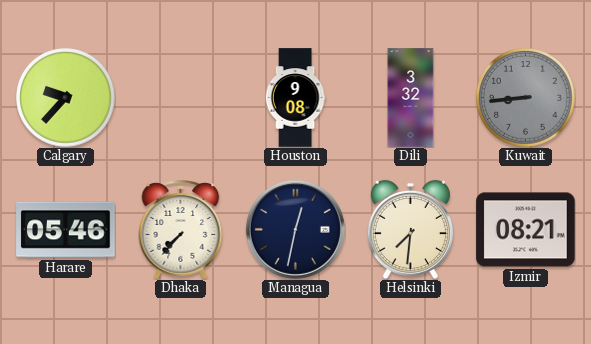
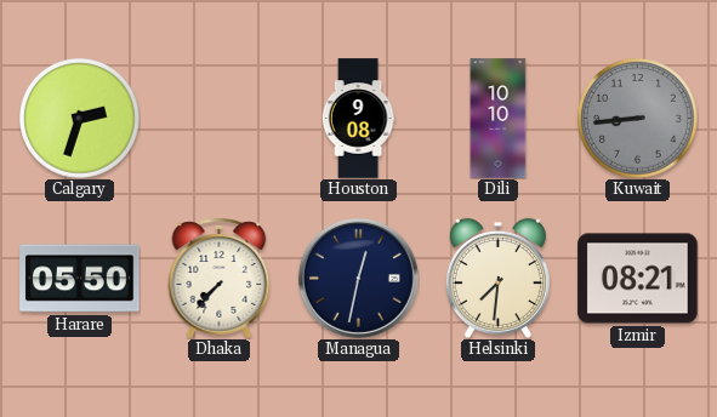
Calgary: 9:37 -> 2:33
Dili: 3:32 -> 10:10
Harare: 05:46 -> 05:50
